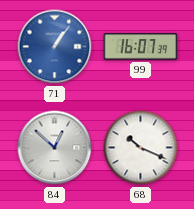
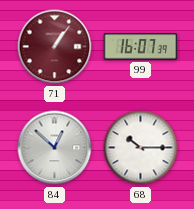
71 dial: blue -> burgundy
68: 10:19 -> 10:15
